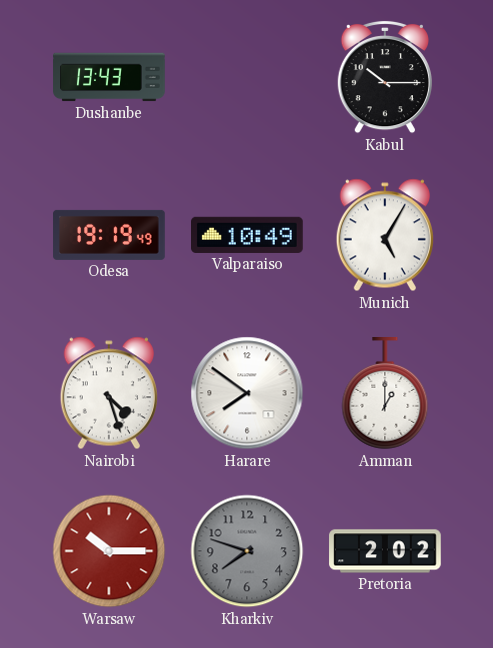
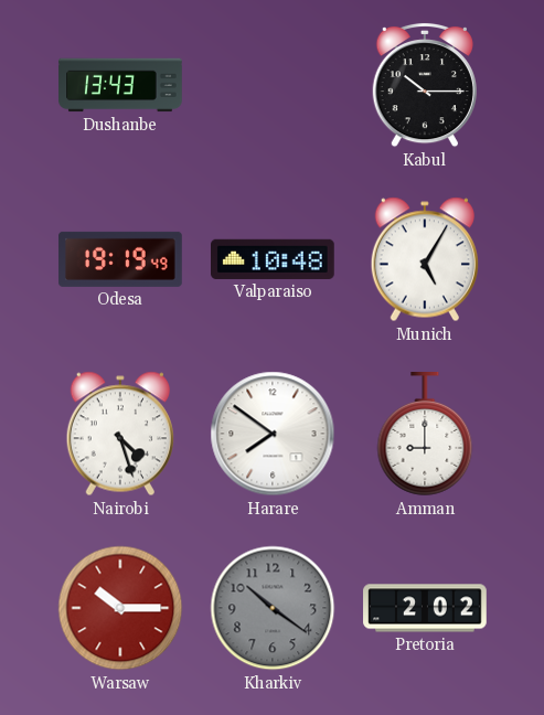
Valparaiso: 10:49 -> 10:48
Amman: 1:00 -> 9:00
Kharkiv: 7:48 -> 10:21
